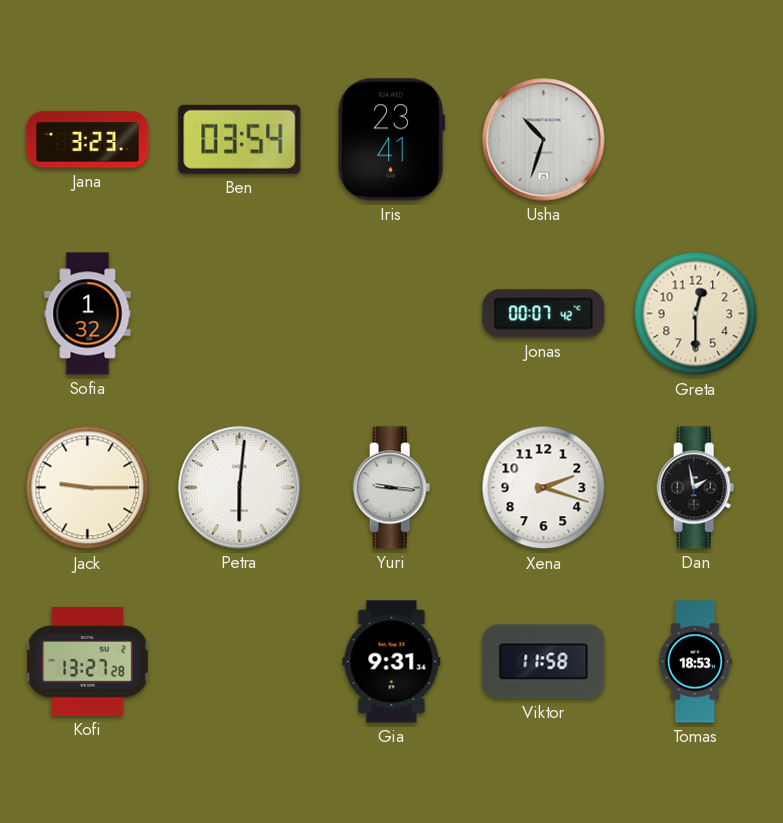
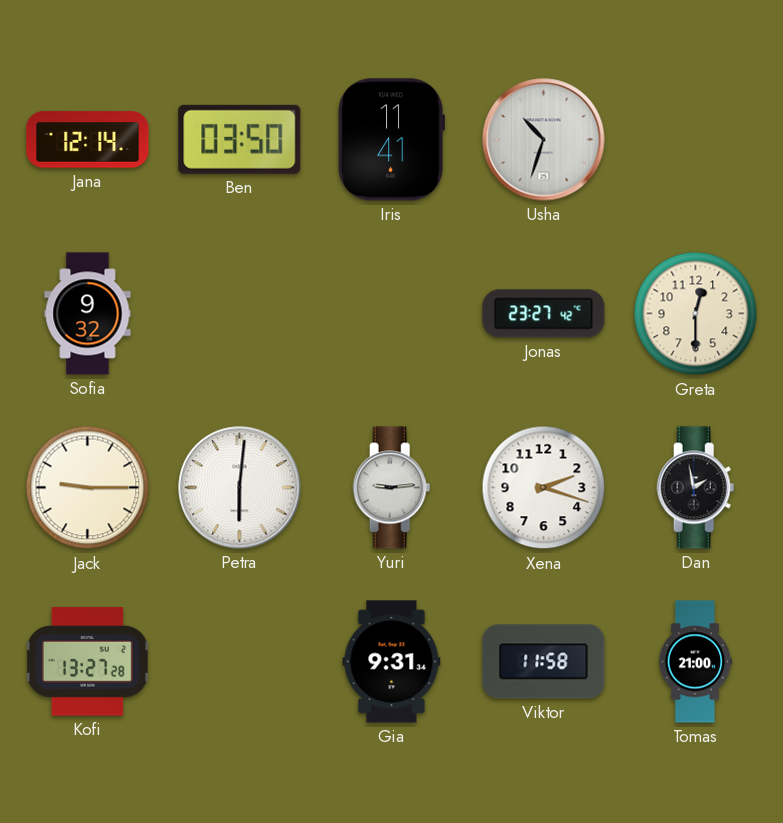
Jana: 3:23 -> 12:14
Ben: 03:54 -> 03:50
Iris: 23:41 -> 11:41
Sofia: 1:32 -> 9:32
Jonas: 00:07 -> 23:27
Yuri: 9:16 -> 9:14
Tomas: 18:53 -> 21:00
